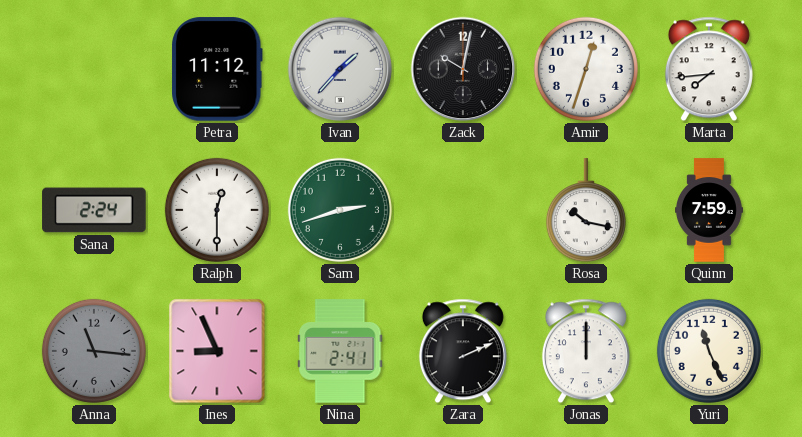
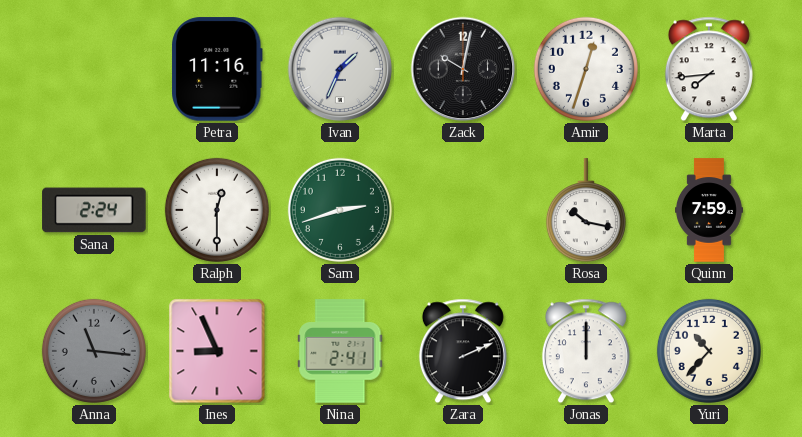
Petra: 11:12 -> 11:16
Ivan: 1:37 -> 1:34
Yuri: 11:26 -> 10:37
